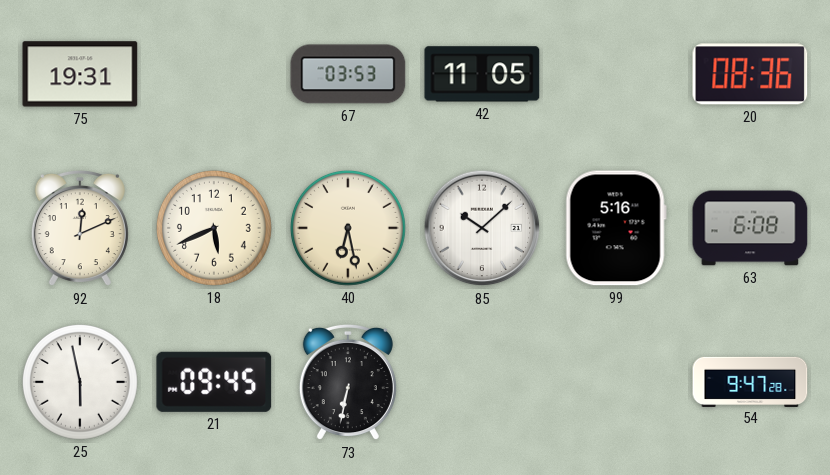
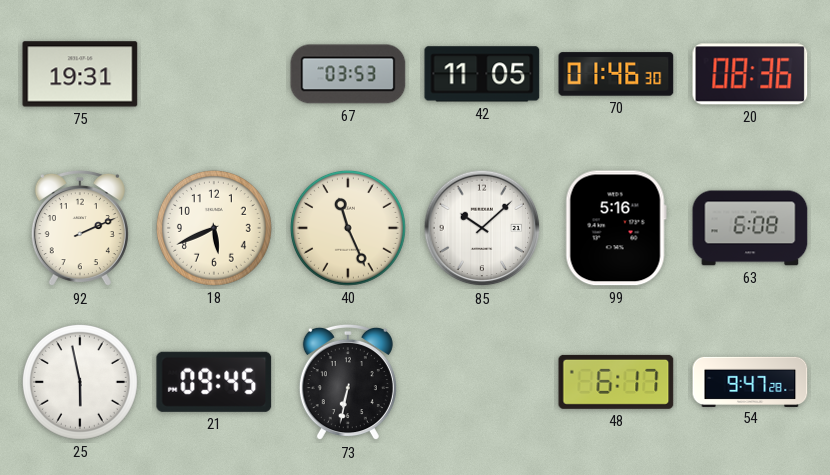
70: none -> 01:46
92: 12:11 -> 2:11
40: 6:28 -> 11:26
48: none -> 6:17
